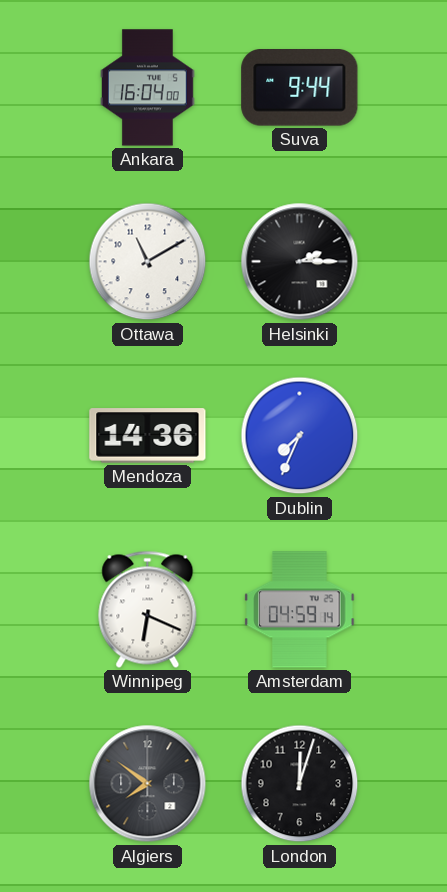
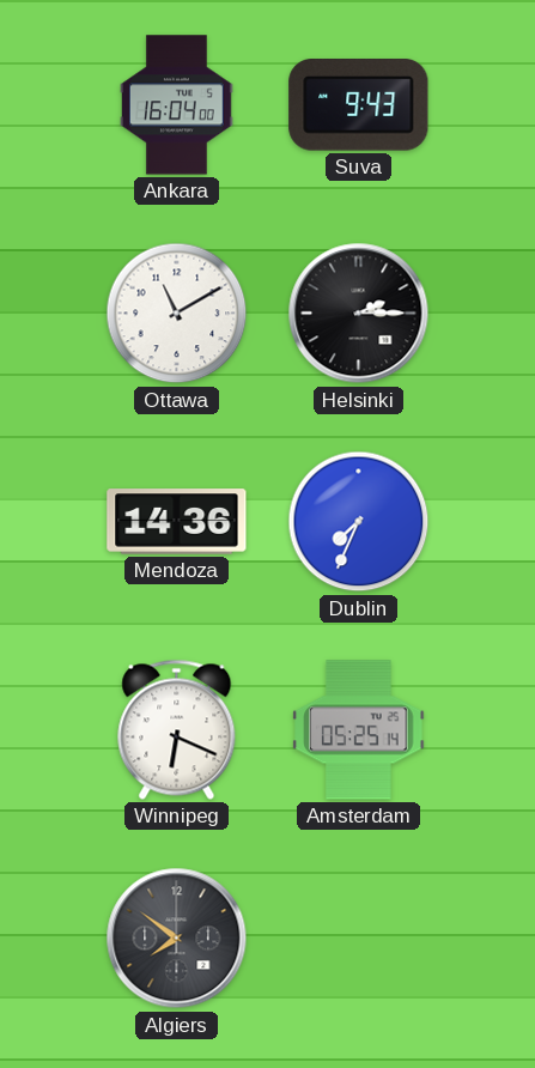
Suva: 9:44 -> 9:43
Amsterdam: 04:59 -> 05:25
London: 12:03 -> none
